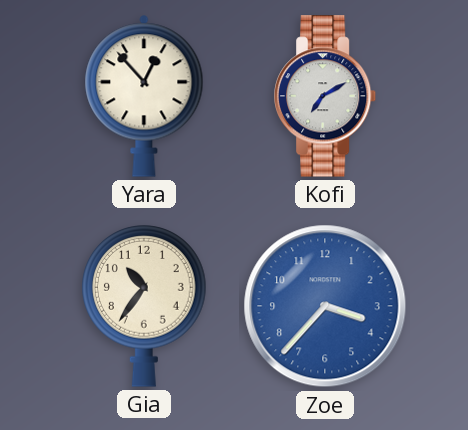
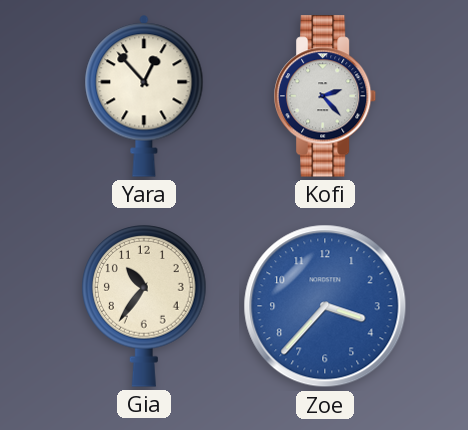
Kofi: 7:10 -> 2:23
